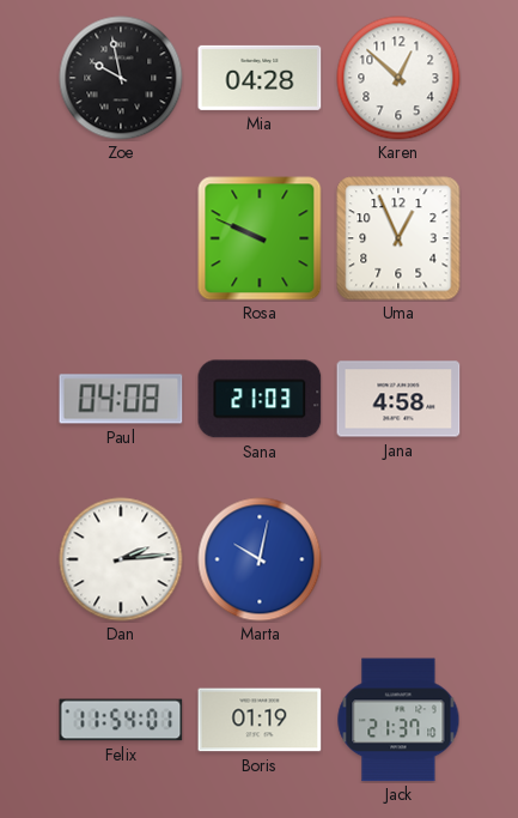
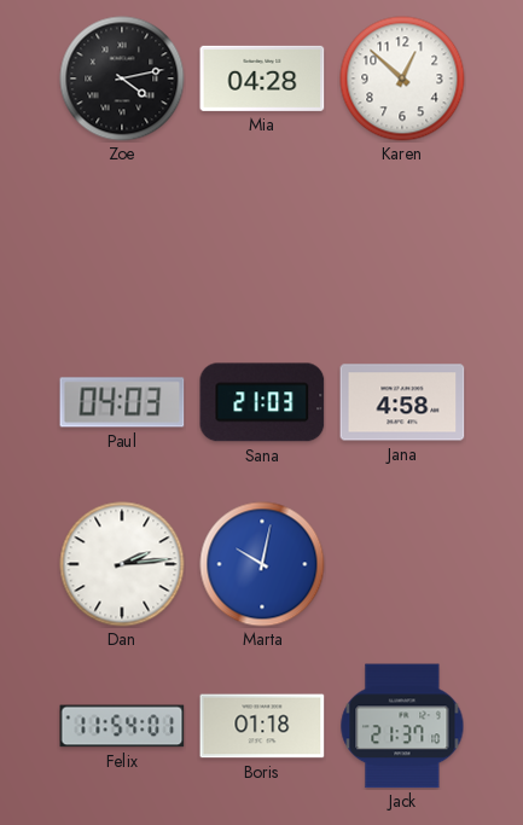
Zoe: 9:58 -> 4:13
Rosa: 9:49 -> none
Uma: 12:56 -> none
Paul: 04:08 -> 04:03
Boris: 01:19 -> 01:18
